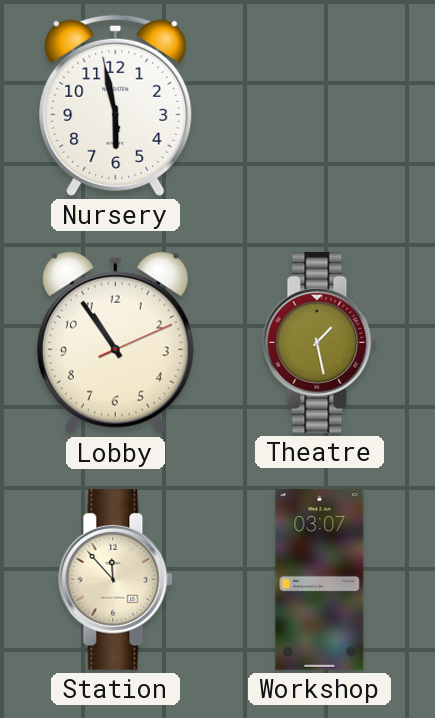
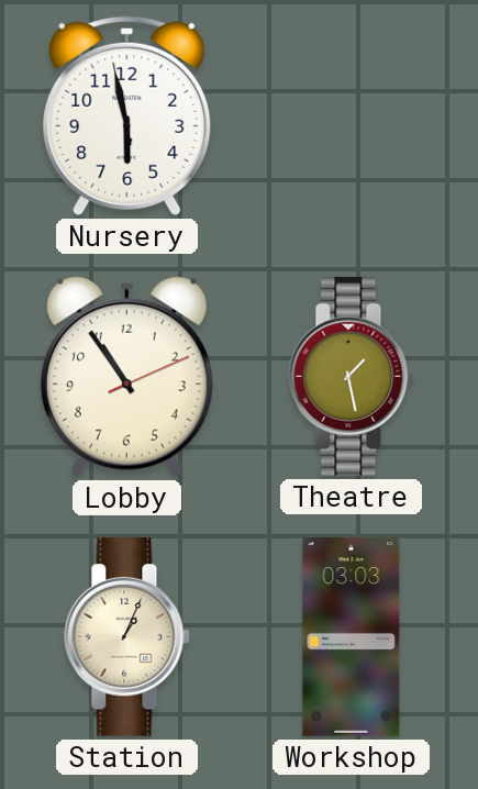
Station: 11:53 -> 1:04
Workshop: 03:07 -> 03:03
